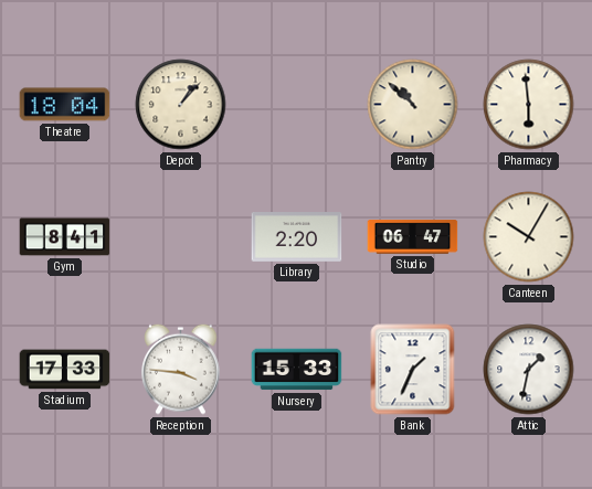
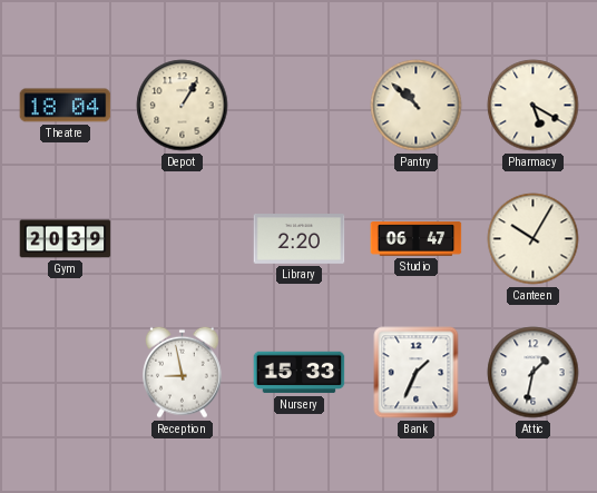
Depot: 1:07 -> 1:05
Pharmacy: 5:59 -> 5:20
Gym: 8:41 -> 20:39
Stadium: 17:33 -> none
Reception: 3:46 -> 8:58
